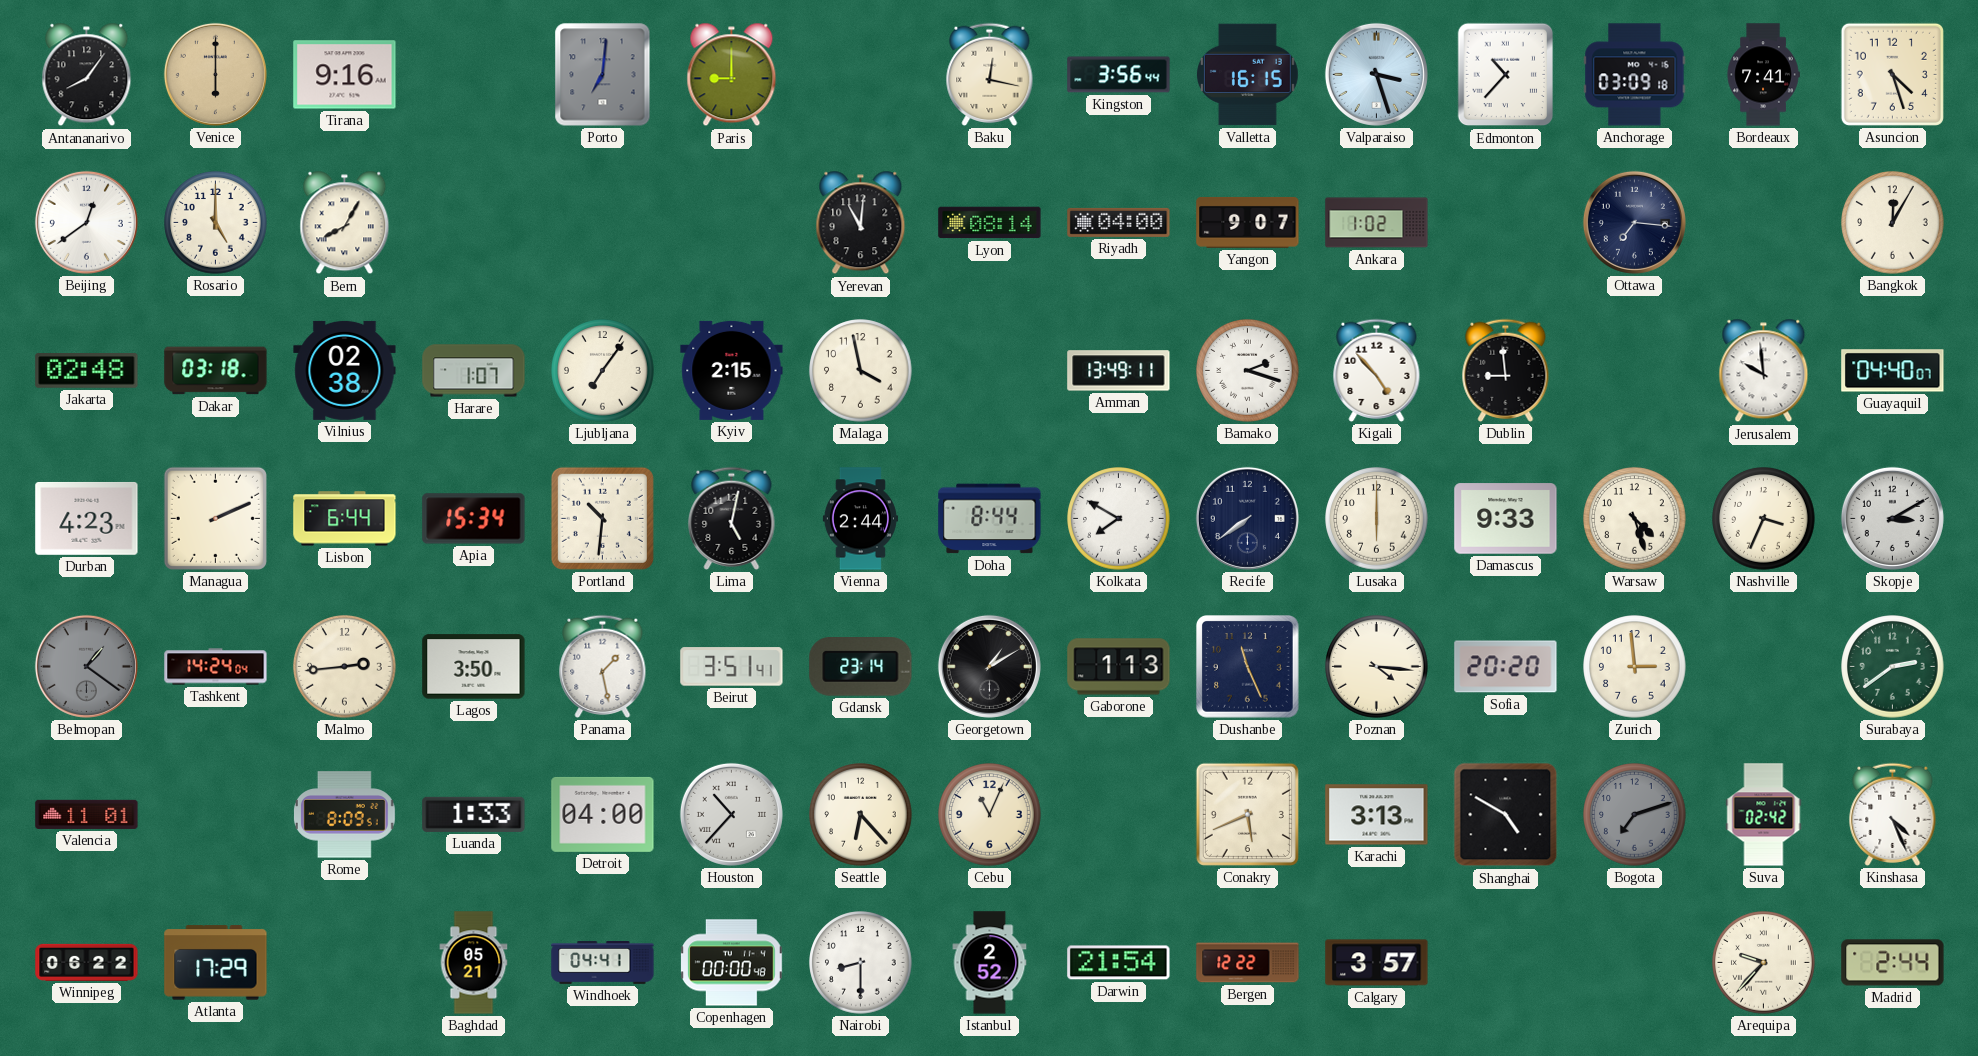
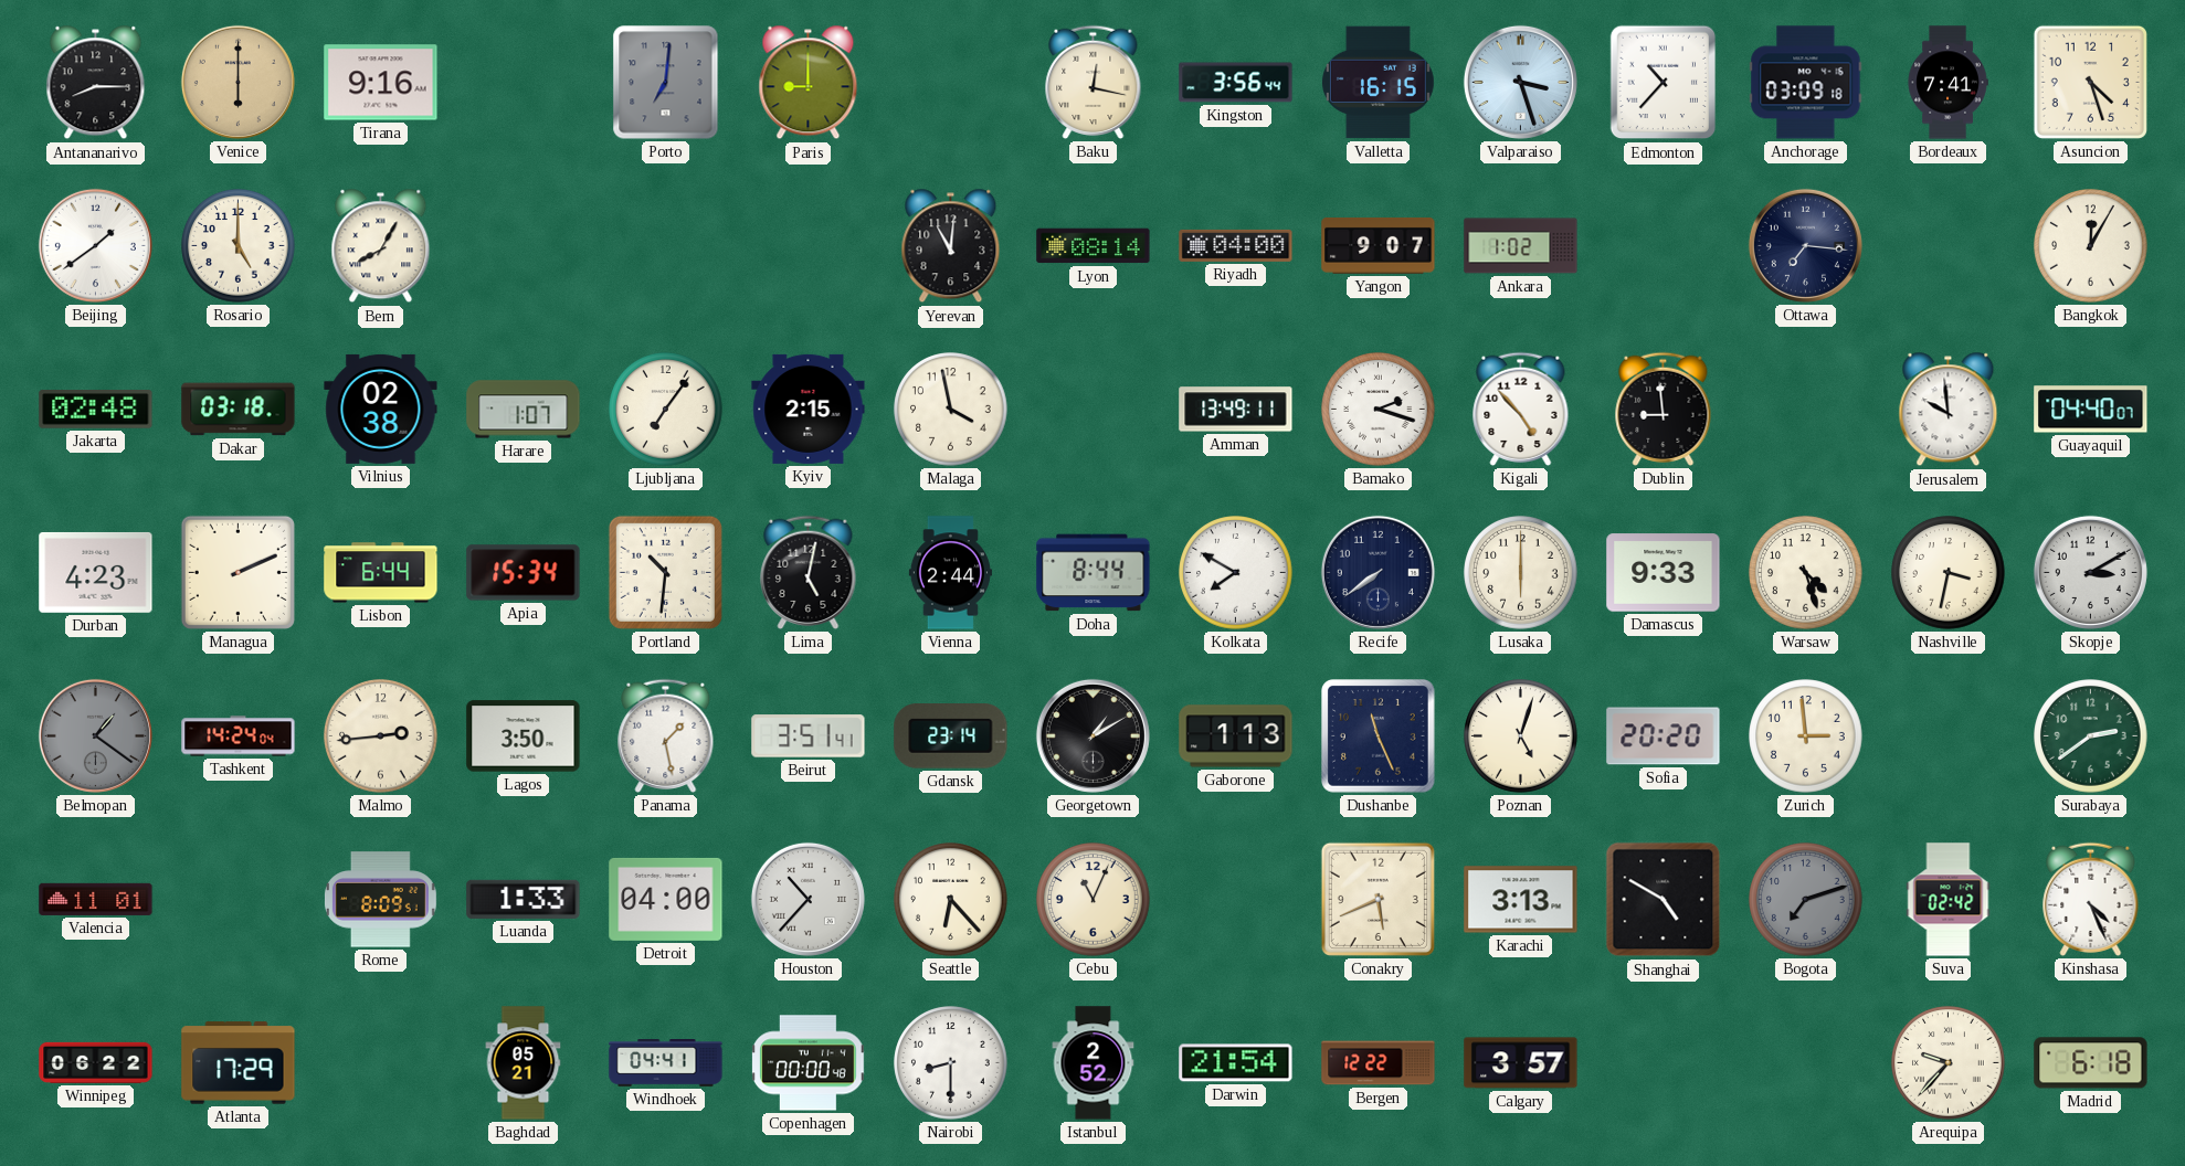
Antananarivo: 8:06 -> 8:15
Beijing: 12:39 -> 1:39
Nashville: 3:34 -> 3:32
Poznan: 4:16 -> 5:03
Madrid: 2:44 -> 6:18
